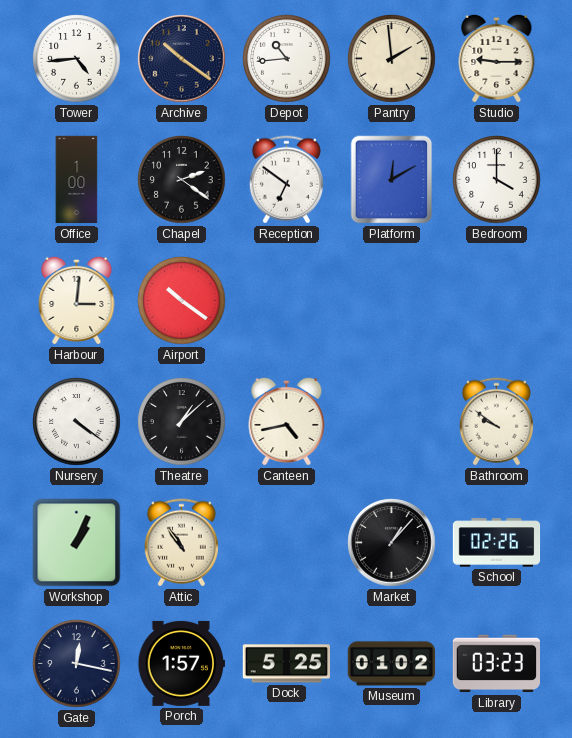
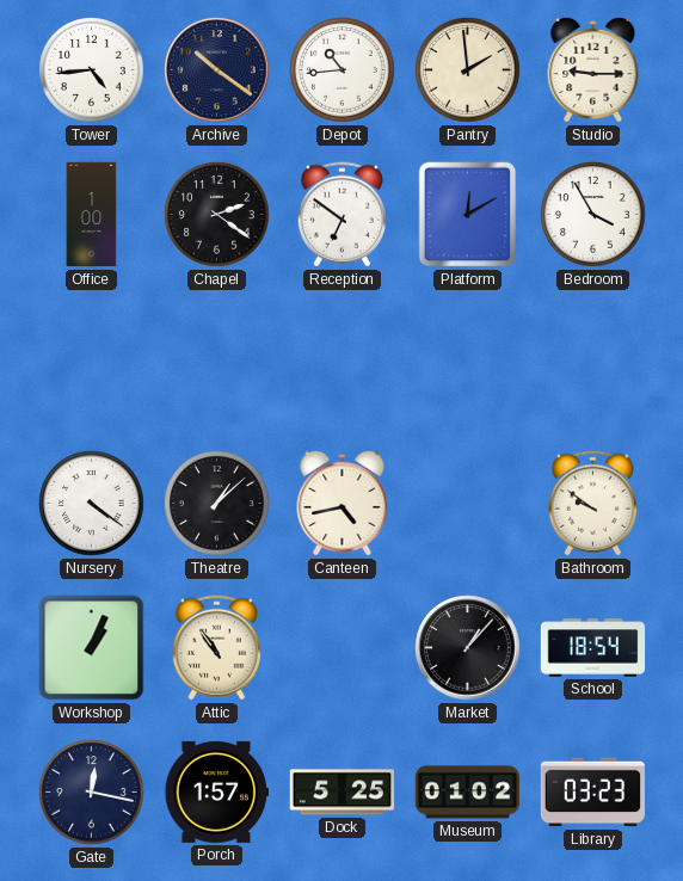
Bedroom: 4:00 -> 3:55
Harbour: 3:01 -> none
Airport: 10:21 -> none
School: 02:26 -> 18:54
